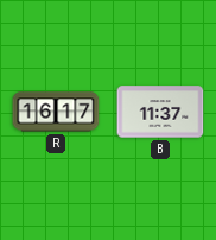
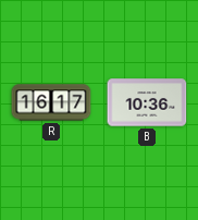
B: 11:37 -> 10:36
